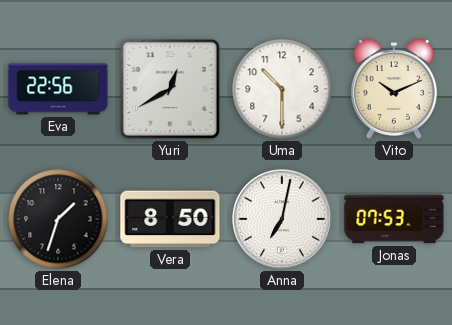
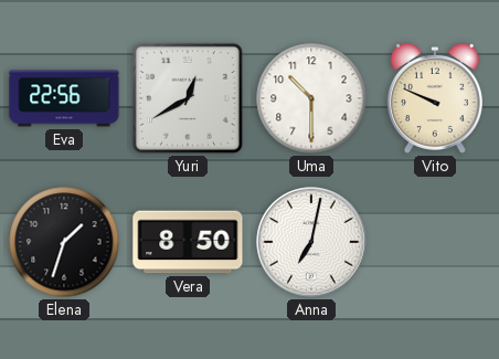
Vito: 10:11 -> 9:49
Jonas: 07:53 -> none
